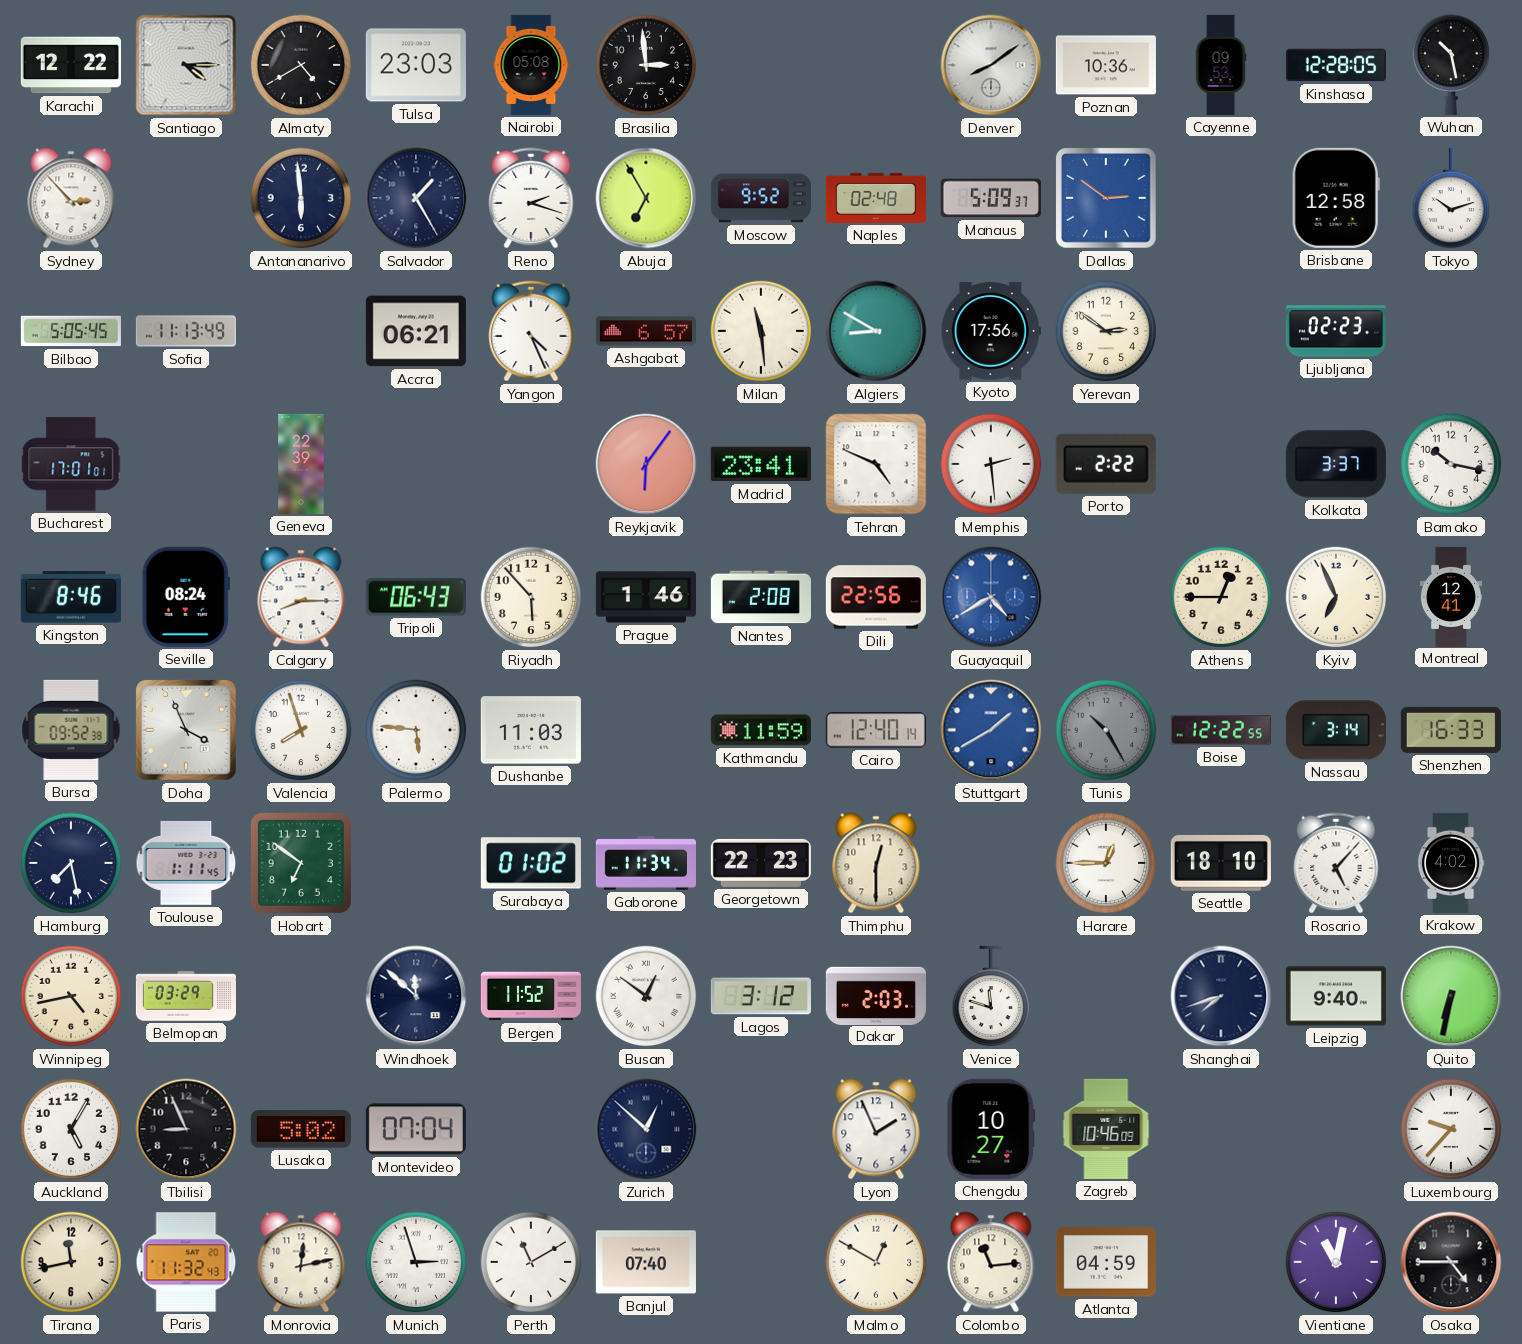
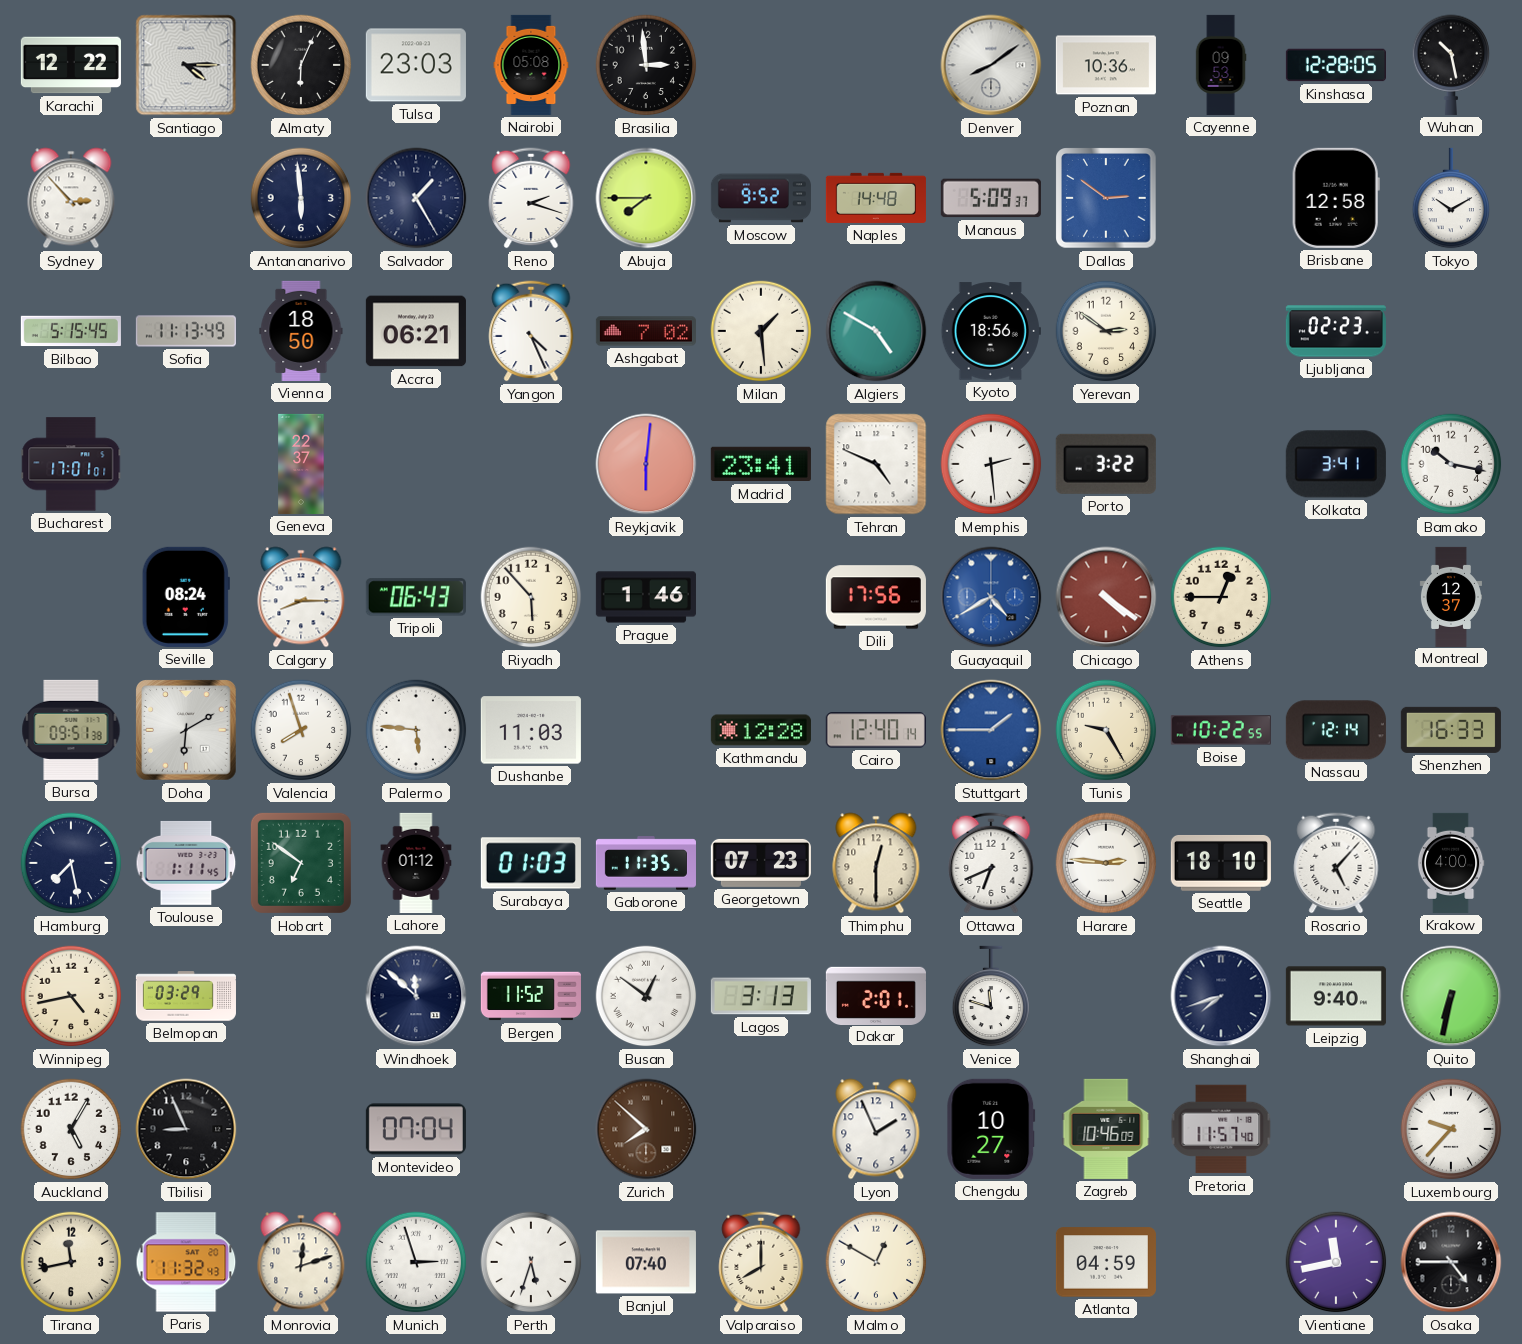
Almaty: 4:40 -> 6:04
Abuja: 6:55 -> 7:45
Naples: 02:48 -> 14:48
Tokyo: 10:12 -> 10:10
Bilbao: 5:05 -> 5:15
Vienna: none -> 18:50
Ashgabat: 6:57 -> 7:02
Milan: 11:29 -> 1:29
Algiers: 8:50 -> 4:50
Kyoto: 17:56 -> 18:56
Geneva: 22:39 -> 22:37
Reykjavik: 6:06 -> 6:01
Porto: 2:22 -> 3:22
Kolkata: 3:37 -> 3:41
Kingston: 8:46 -> none
Nantes: 2:08 -> none
Dili: 22:56 -> 17:56
Chicago: none -> 4:21
Kyiv: 6:56 -> none
Montreal: 12:41 -> 12:37
Bursa: 09:52 -> 09:51
Doha: 3:56 -> 6:10
Kathmandu: 11:59 -> 12:28
Stuttgart: 1:40 -> 1:45
Tunis: 10:25 -> 9:25
Tunis dial: grey -> cream
Boise: 12:22 -> 10:22
Nassau: 3:14 -> 12:14
Lahore: none -> 01:12
Surabaya: 01:02 -> 01:03
Gaborone: 11:34 -> 11:35
Georgetown: 22:23 -> 07:23
Ottawa: none -> 6:41
Harare: 12:45 -> 2:46
Krakow: 4:02 -> 4:00
Lagos: 3:12 -> 3:13
Dakar: 2:03 -> 2:01
Lusaka: 5:02 -> none
Zurich: 12:52 -> 7:52
Zurich dial: navy -> brown
Pretoria: none -> 11:57
Monrovia: 12:13 -> 12:12
Perth: 11:10 -> 5:33
Valparaiso: none -> 8:00
Colombo: 11:14 -> none
Vientiane: 11:02 -> 11:43
